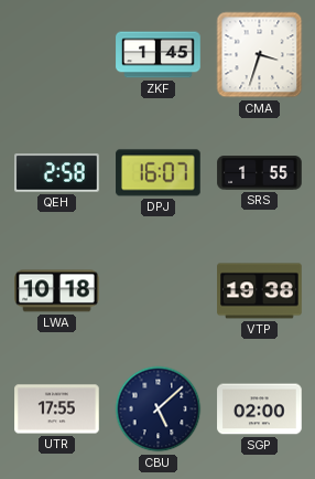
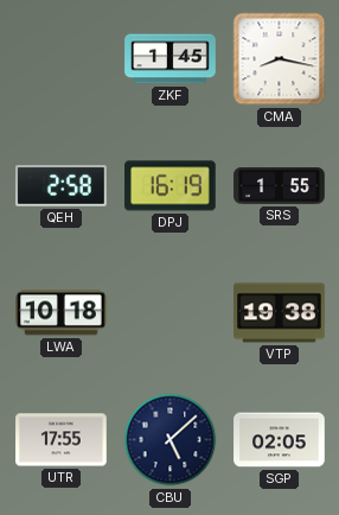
CMA: 3:33 -> 8:17
DPJ: 16:07 -> 16:19
SGP: 02:00 -> 02:05
